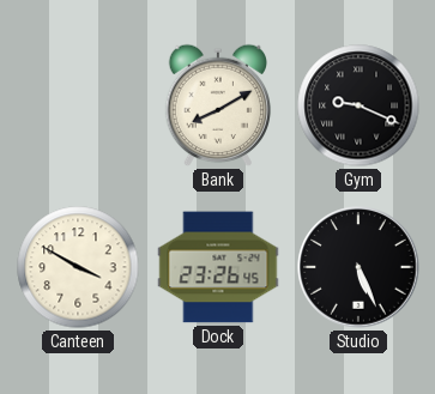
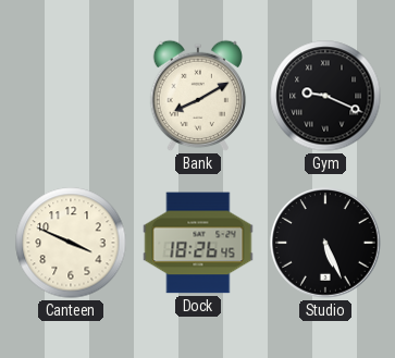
Canteen: 3:50 -> 3:49
Dock: 23:26 -> 18:26
